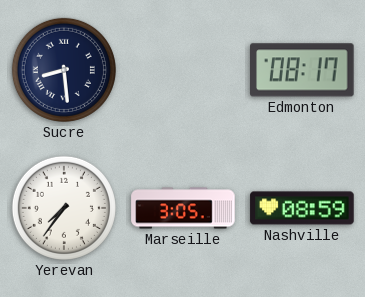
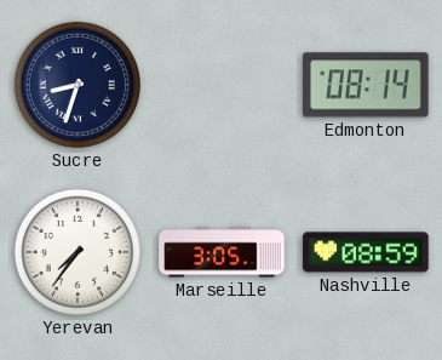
Sucre: 8:29 -> 8:33
Edmonton: 08:17 -> 08:14
